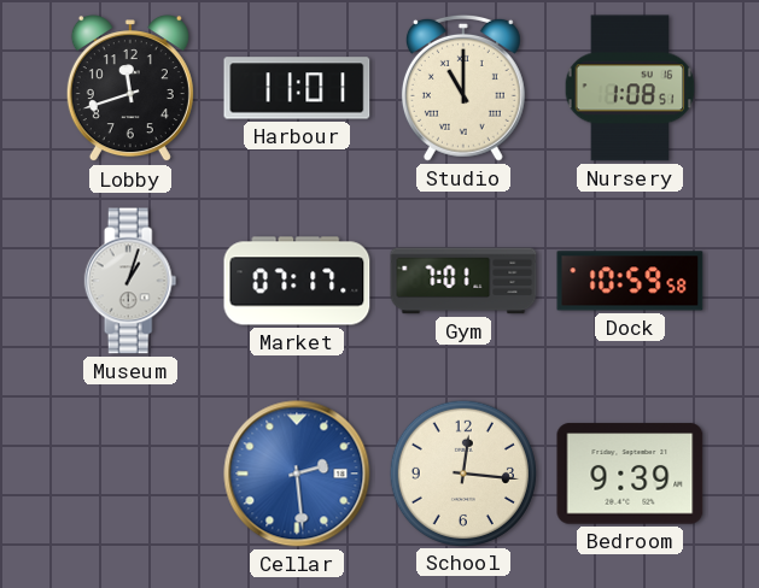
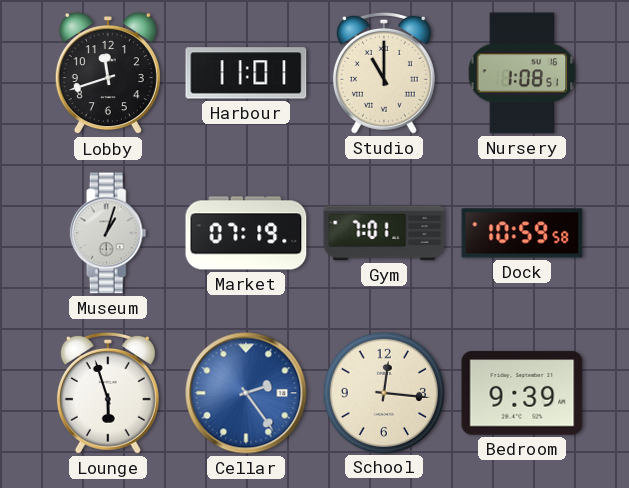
Market: 07:17 -> 07:19
Lounge: none -> 5:57
Cellar: 2:29 -> 2:24
